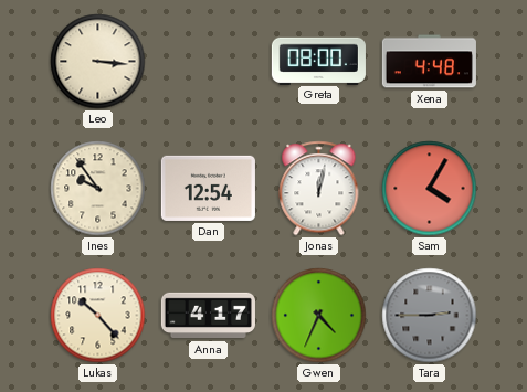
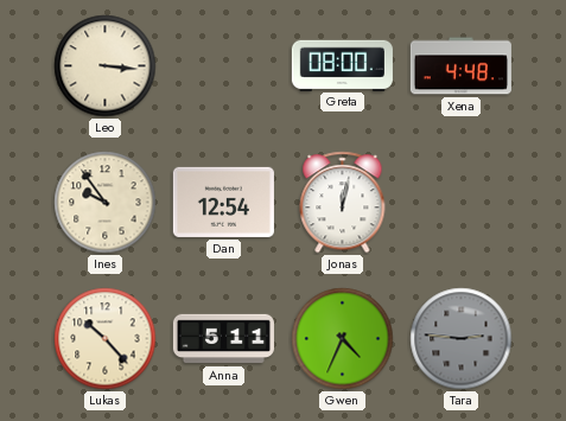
Sam: 4:05 -> none
Anna: 4:17 -> 5:11
Tara: 2:45 -> 2:46
